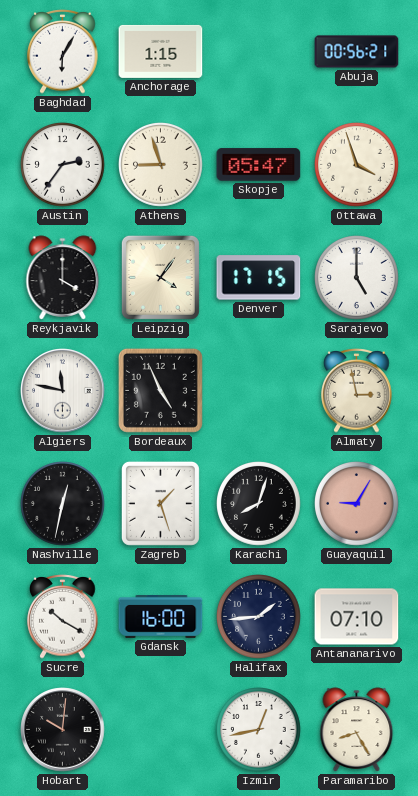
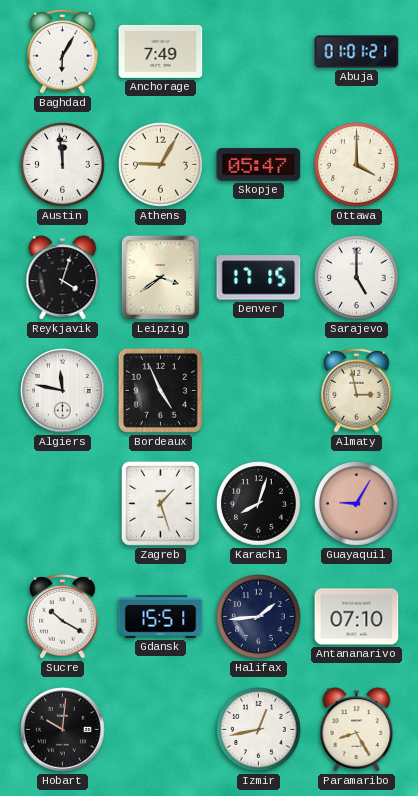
Anchorage: 1:15 -> 7:49
Abuja: 00:56 -> 01:01
Austin: 2:36 -> 11:59
Athens: 8:57 -> 9:05
Ottawa: 3:57 -> 4:00
Reykjavik: 4:00 -> 4:03
Leipzig: 4:06 -> 3:39
Nashville: 12:32 -> none
Gdansk: 16:00 -> 15:51
